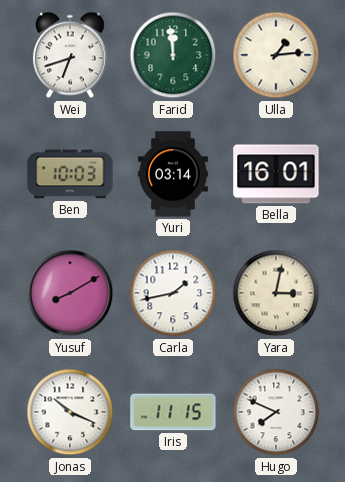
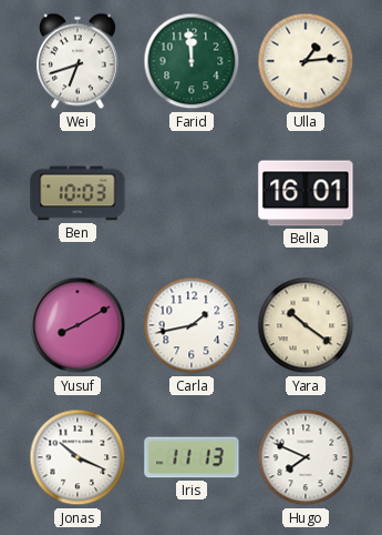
Yuri: 03:14 -> none
Yara: 3:02 -> 10:21
Iris: 11:15 -> 11:13
